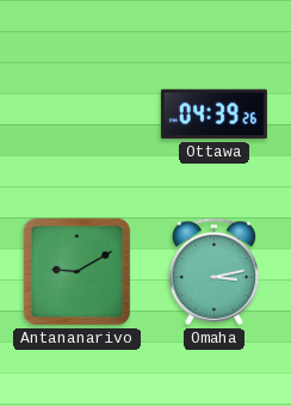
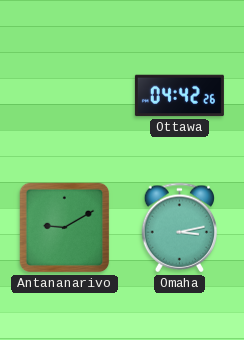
Ottawa: 04:39 -> 04:42
